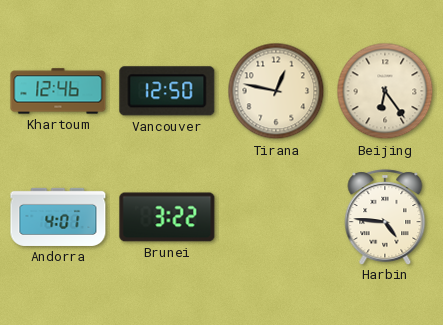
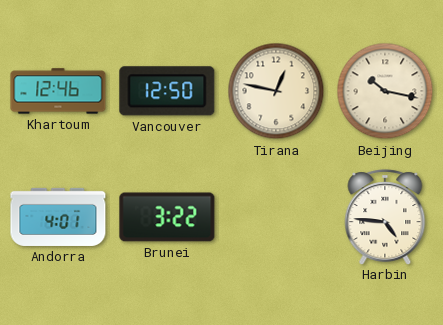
Beijing: 6:24 -> 10:17
